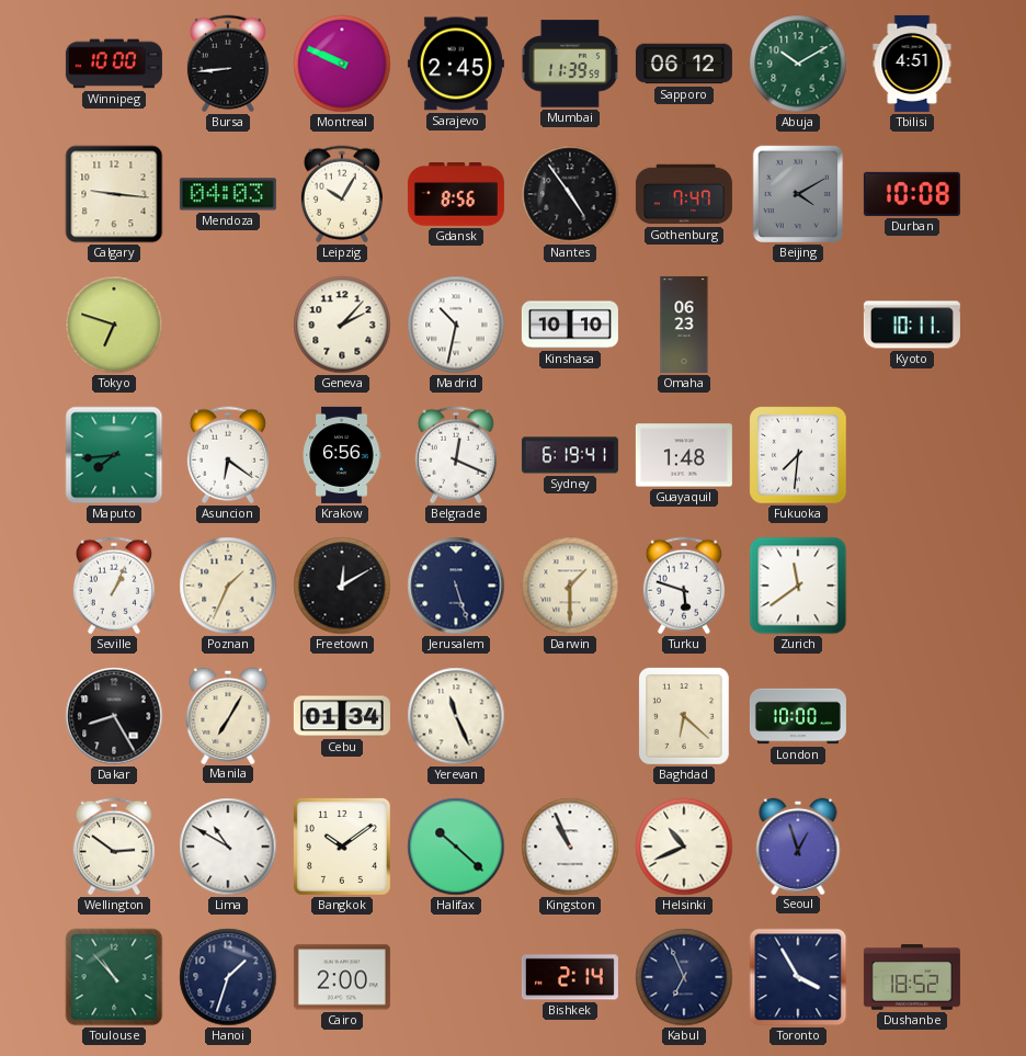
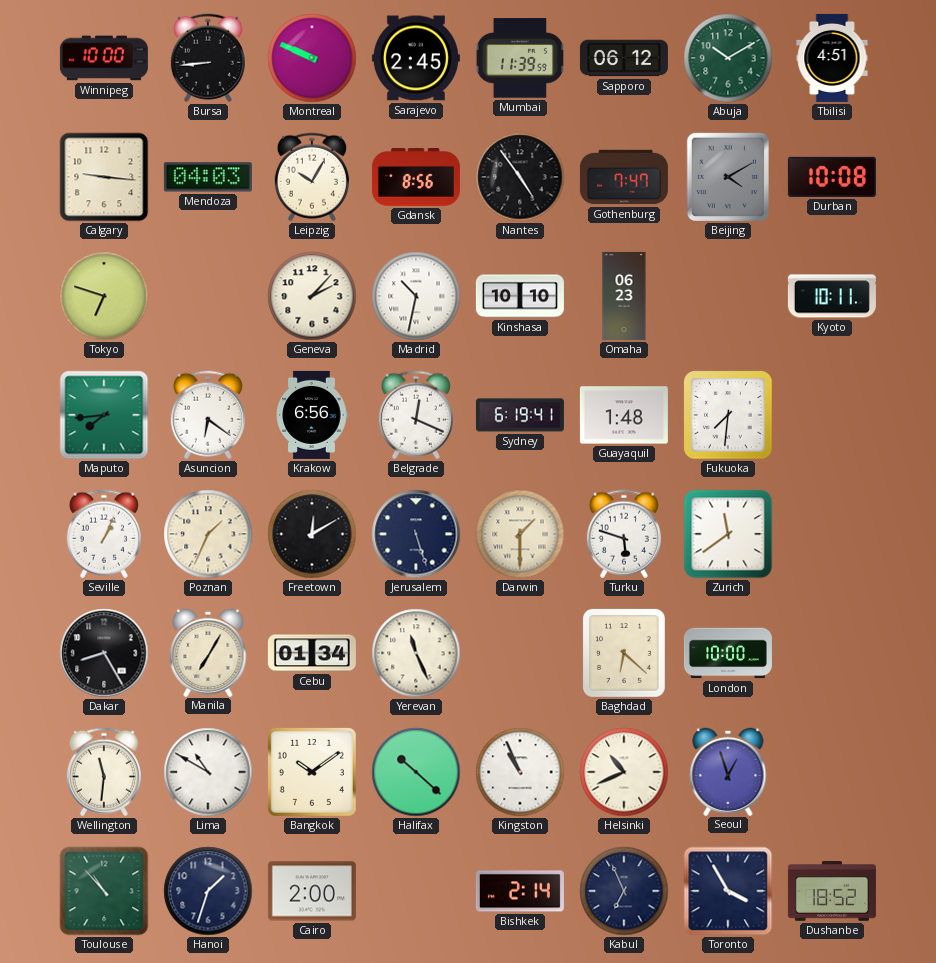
Wellington: 2:51 -> 11:31
